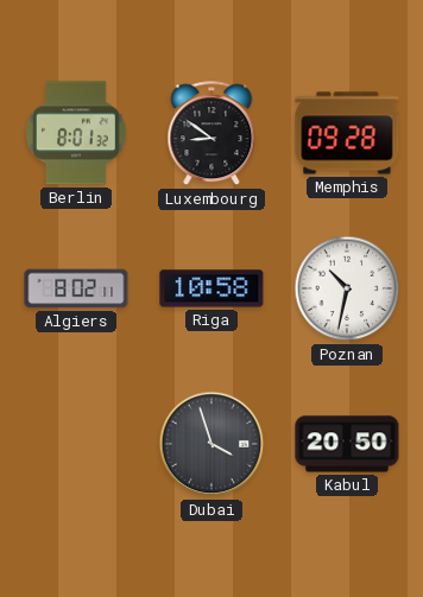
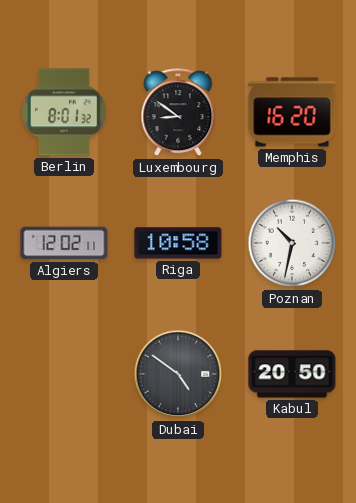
Memphis: 09:28 -> 16:20
Algiers: 8:02 -> 12:02
Dubai: 3:57 -> 4:51
